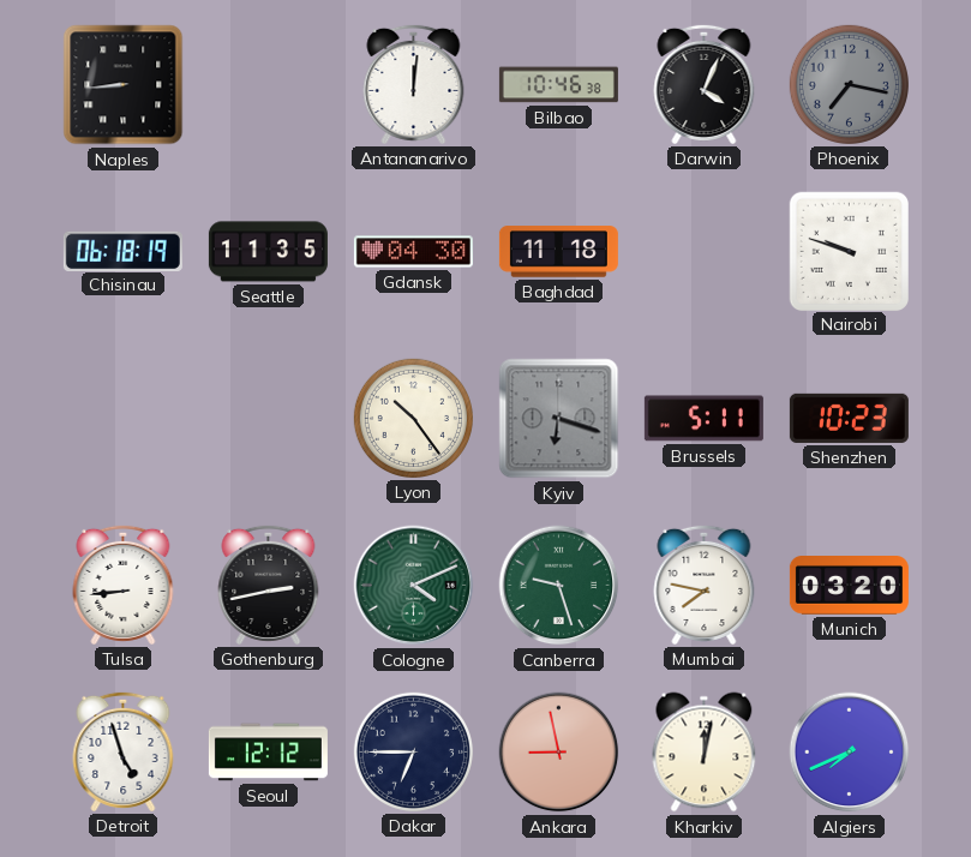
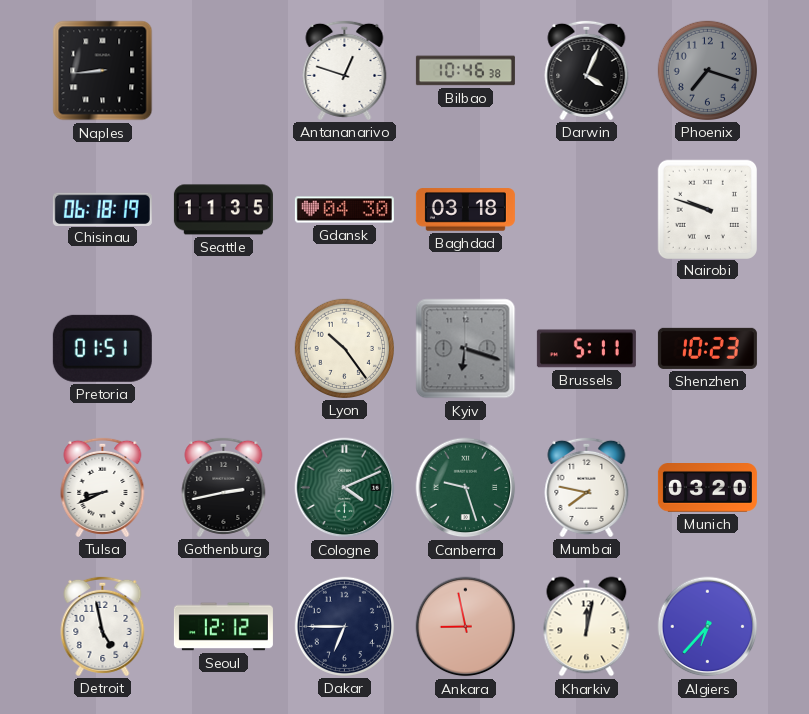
Antananarivo: 12:01 -> 12:48
Phoenix: 7:17 -> 7:18
Baghdad: 11:18 -> 03:18
Pretoria: none -> 01:51
Tulsa: 8:44 -> 8:41
Detroit: 4:57 -> 4:58
Algiers: 7:41 -> 6:37
